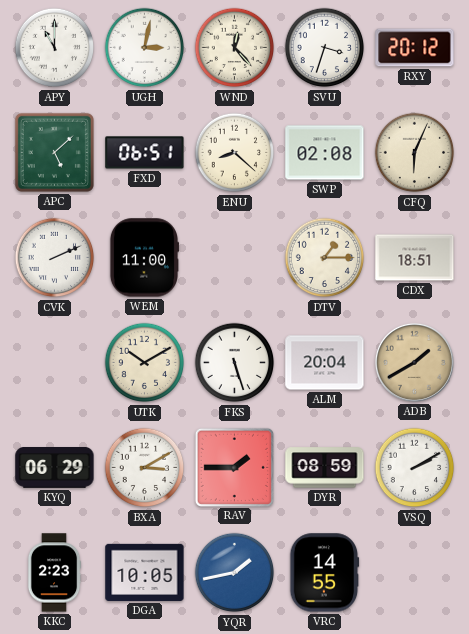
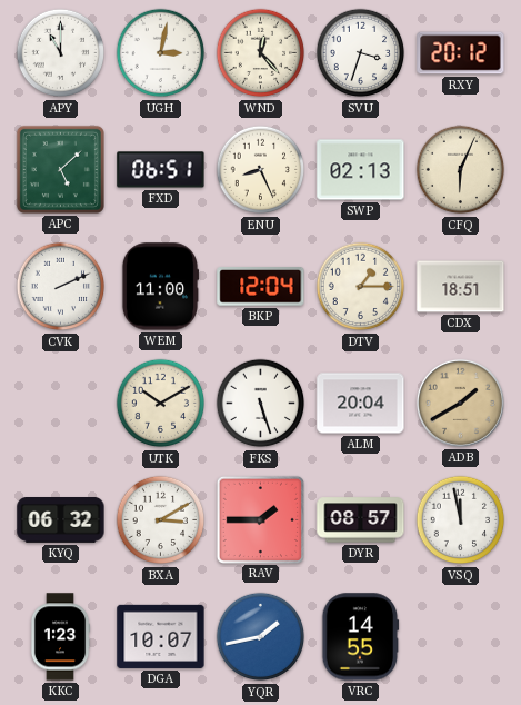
ENU: 8:22 -> 8:26
SWP: 02:08 -> 02:13
BKP: none -> 12:04
KYQ: 06:29 -> 06:32
DYR: 08:59 -> 08:57
VSQ: 2:10 -> 11:58
KKC: 2:23 -> 1:23
DGA: 10:05 -> 10:07
